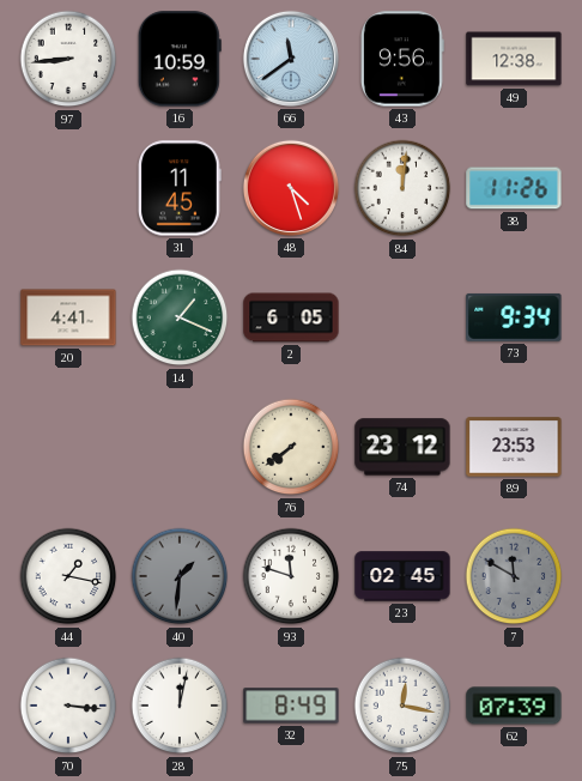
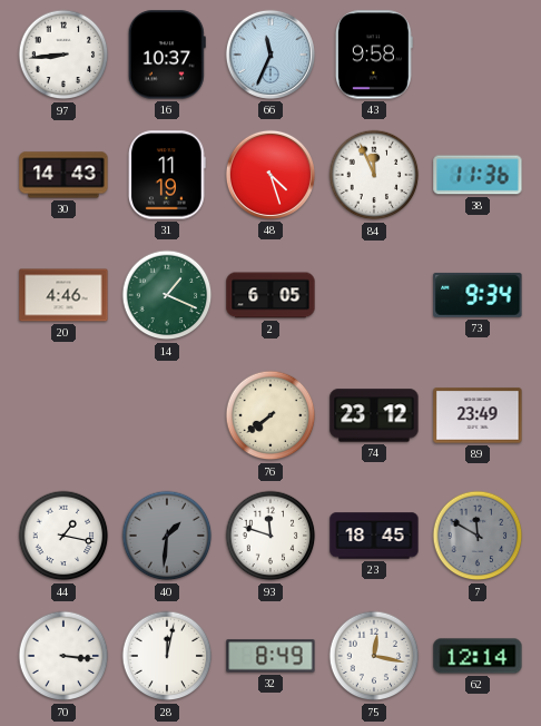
16: 10:59 -> 10:37
66: 11:39 -> 11:34
43: 9:56 -> 9:58
49: 12:38 -> none
30: none -> 14:43
31: 11:45 -> 11:19
84: 12:01 -> 11:56
38: 11:26 -> 11:36
20: 4:41 -> 4:46
89: 23:53 -> 23:49
23: 02:45 -> 18:45
62: 07:39 -> 12:14
